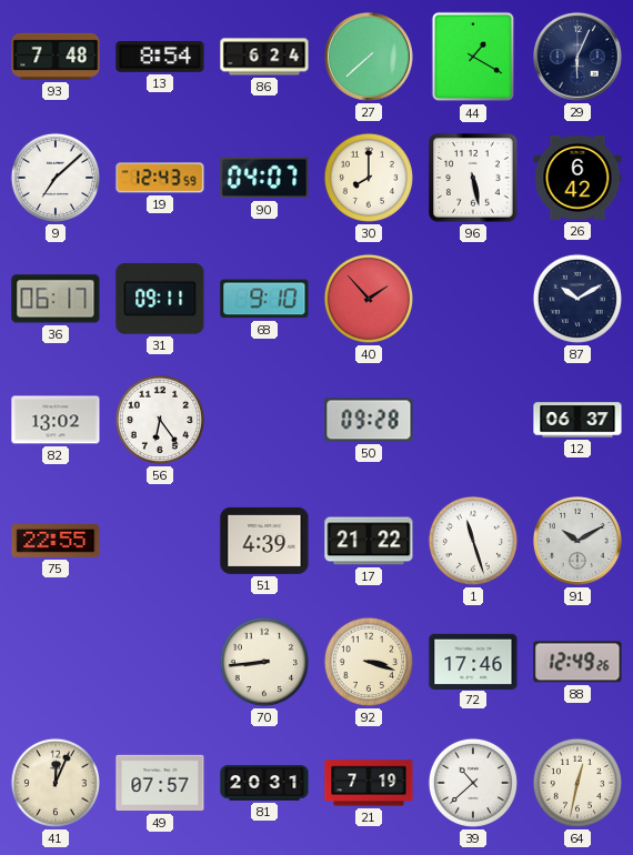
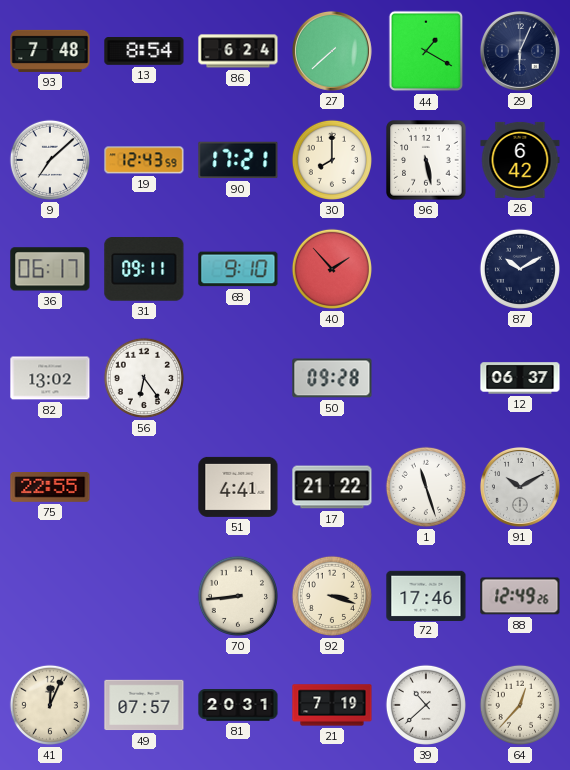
90: 04:07 -> 17:21
51: 4:39 -> 4:41
64: 12:32 -> 12:37
